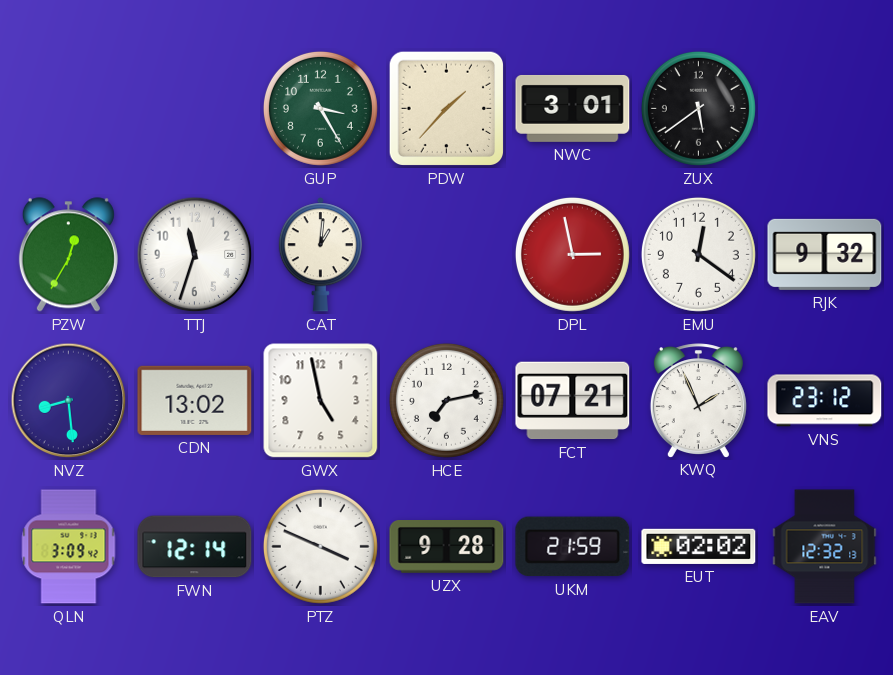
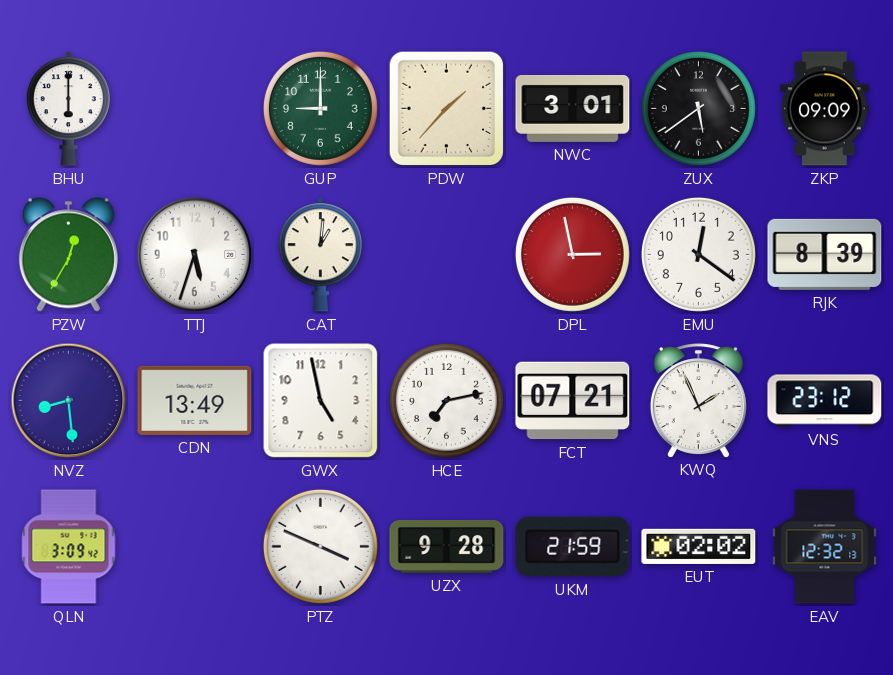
BHU: none -> 6:00
GUP: 3:25 -> 9:00
ZKP: none -> 09:09
TTJ: 11:33 -> 5:33
RJK: 9:32 -> 8:39
CDN: 13:02 -> 13:49
FWN: 12:14 -> none
